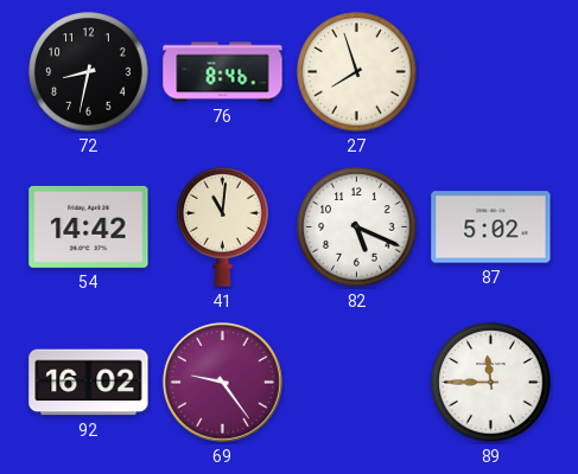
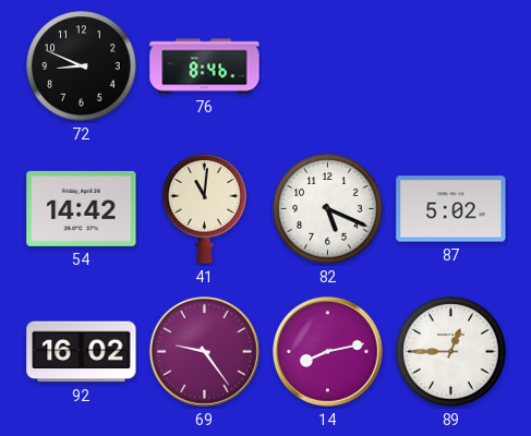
72: 8:32 -> 8:49
27: 7:57 -> none
14: none -> 8:13
89: 11:45 -> 12:45
